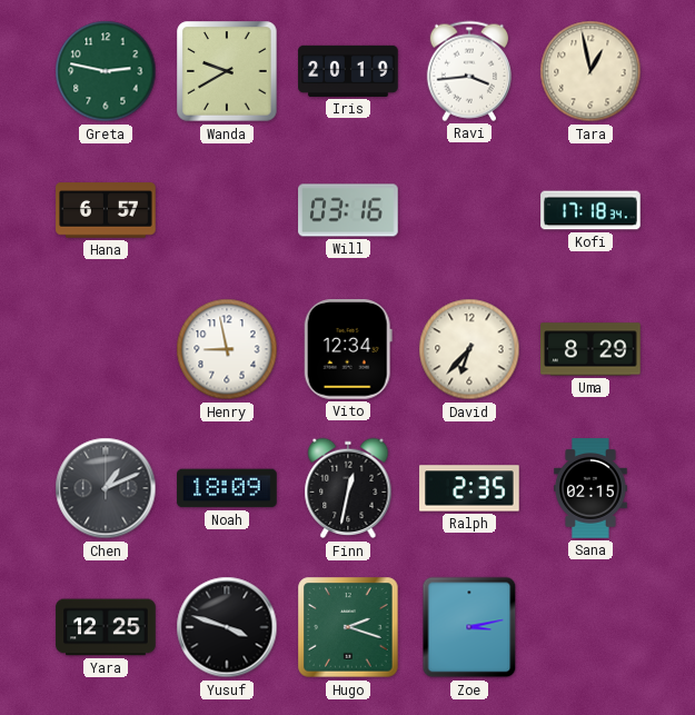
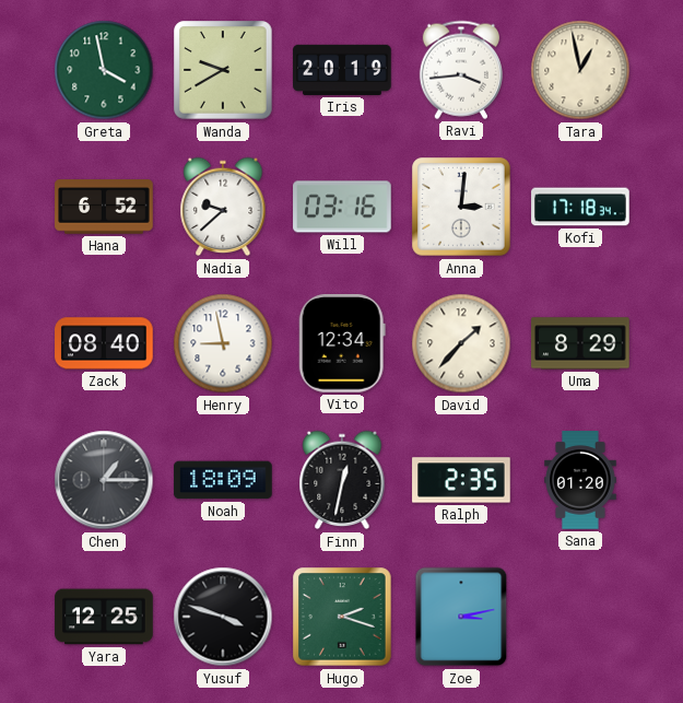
Greta: 2:47 -> 3:58
Hana: 6:57 -> 6:52
Nadia: none -> 9:38
Anna: none -> 3:01
Zack: none -> 08:40
David: 6:37 -> 1:37
Chen: 1:11 -> 1:15
Sana: 02:15 -> 01:20
